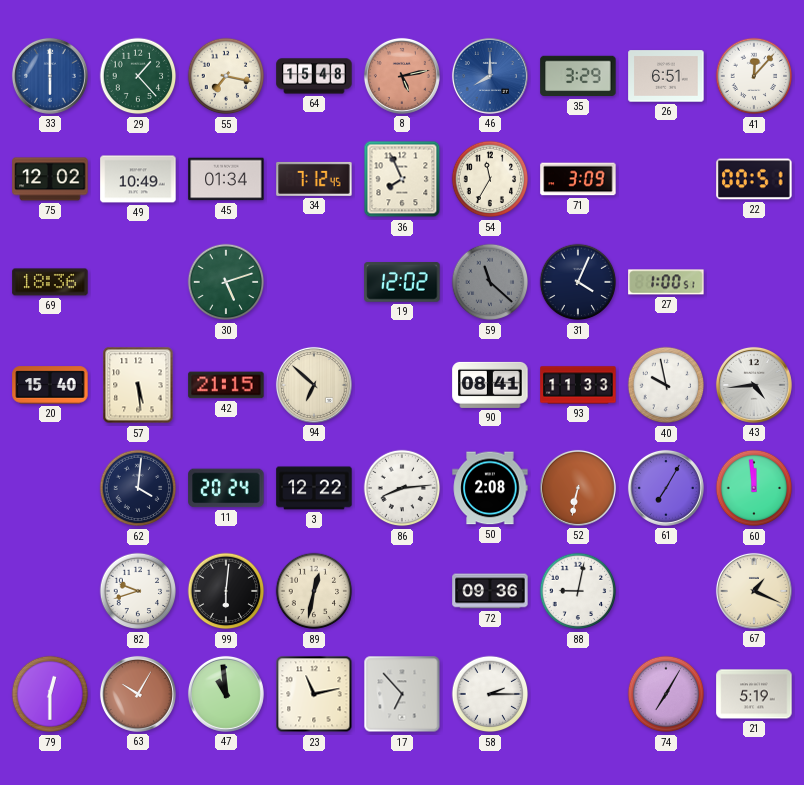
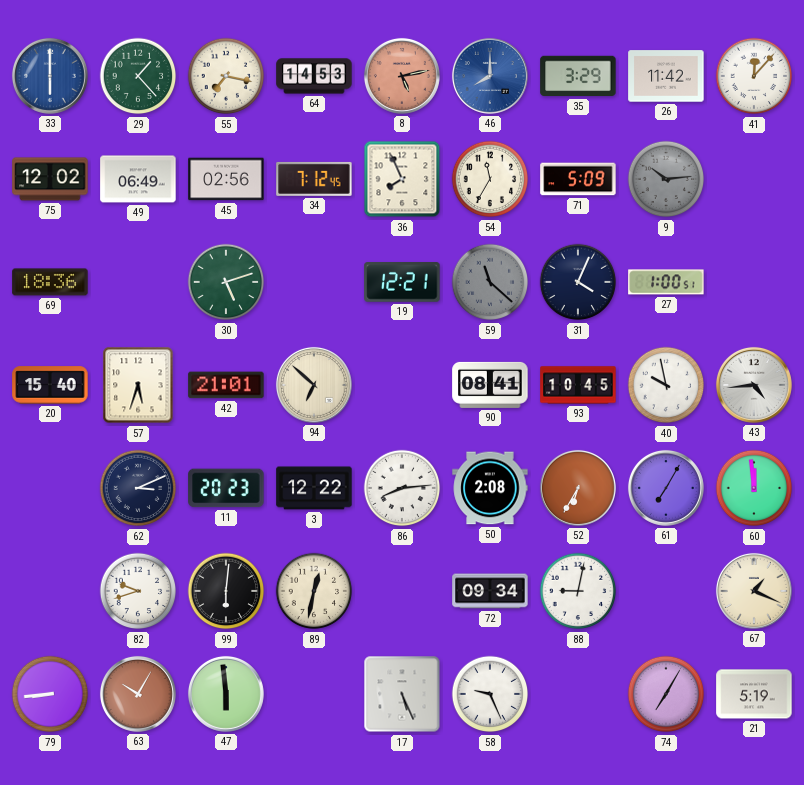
64: 15:48 -> 14:53
26: 6:51 -> 11:42
49: 10:49 -> 06:49
45: 01:34 -> 02:56
71: 3:09 -> 5:09
9: none -> 10:14
22: 00:51 -> none
19: 12:02 -> 12:21
57: 5:29 -> 5:33
42: 21:15 -> 21:01
93: 11:33 -> 10:45
62: 4:01 -> 3:11
11: 20:24 -> 20:23
52: 6:32 -> 6:35
72: 09:36 -> 09:34
79: 12:30 -> 8:44
47: 10:59 -> 5:59
23: 11:13 -> none
17: 6:53 -> 5:26
58: 2:15 -> 9:26
